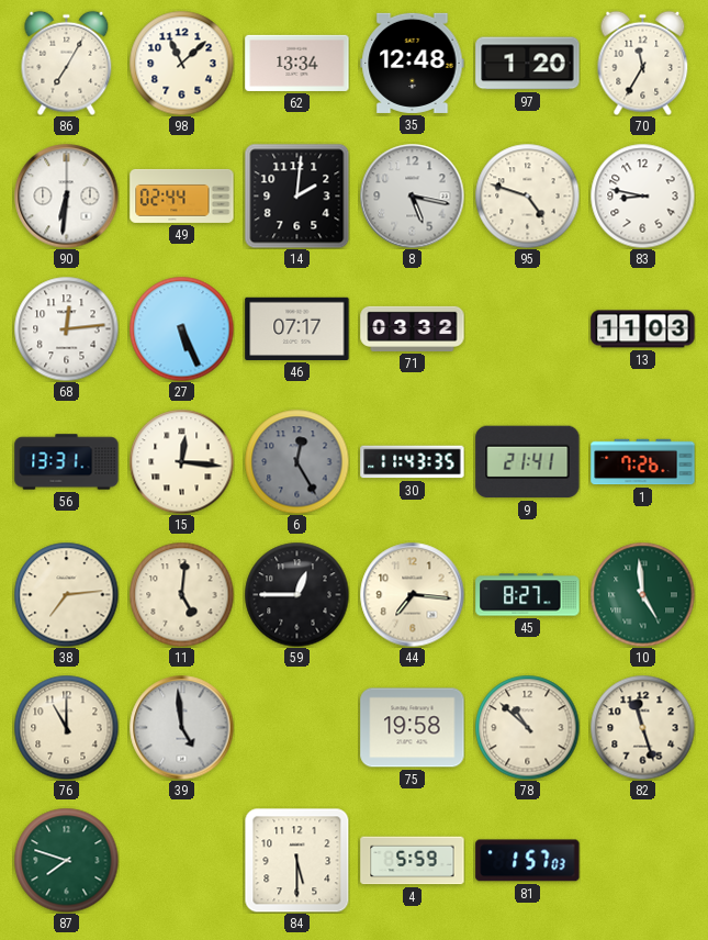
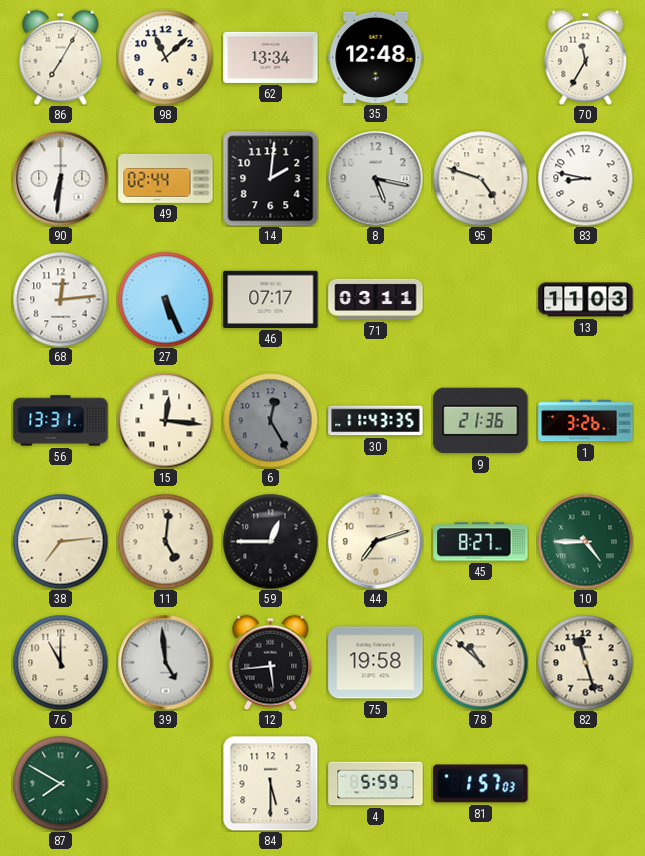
97: 1:20 -> none
71: 03:32 -> 03:11
9: 21:41 -> 21:36
1: 7:26 -> 3:26
44: 7:16 -> 7:12
10: 4:59 -> 4:45
12: none -> 5:44
87: 7:48 -> 7:50
